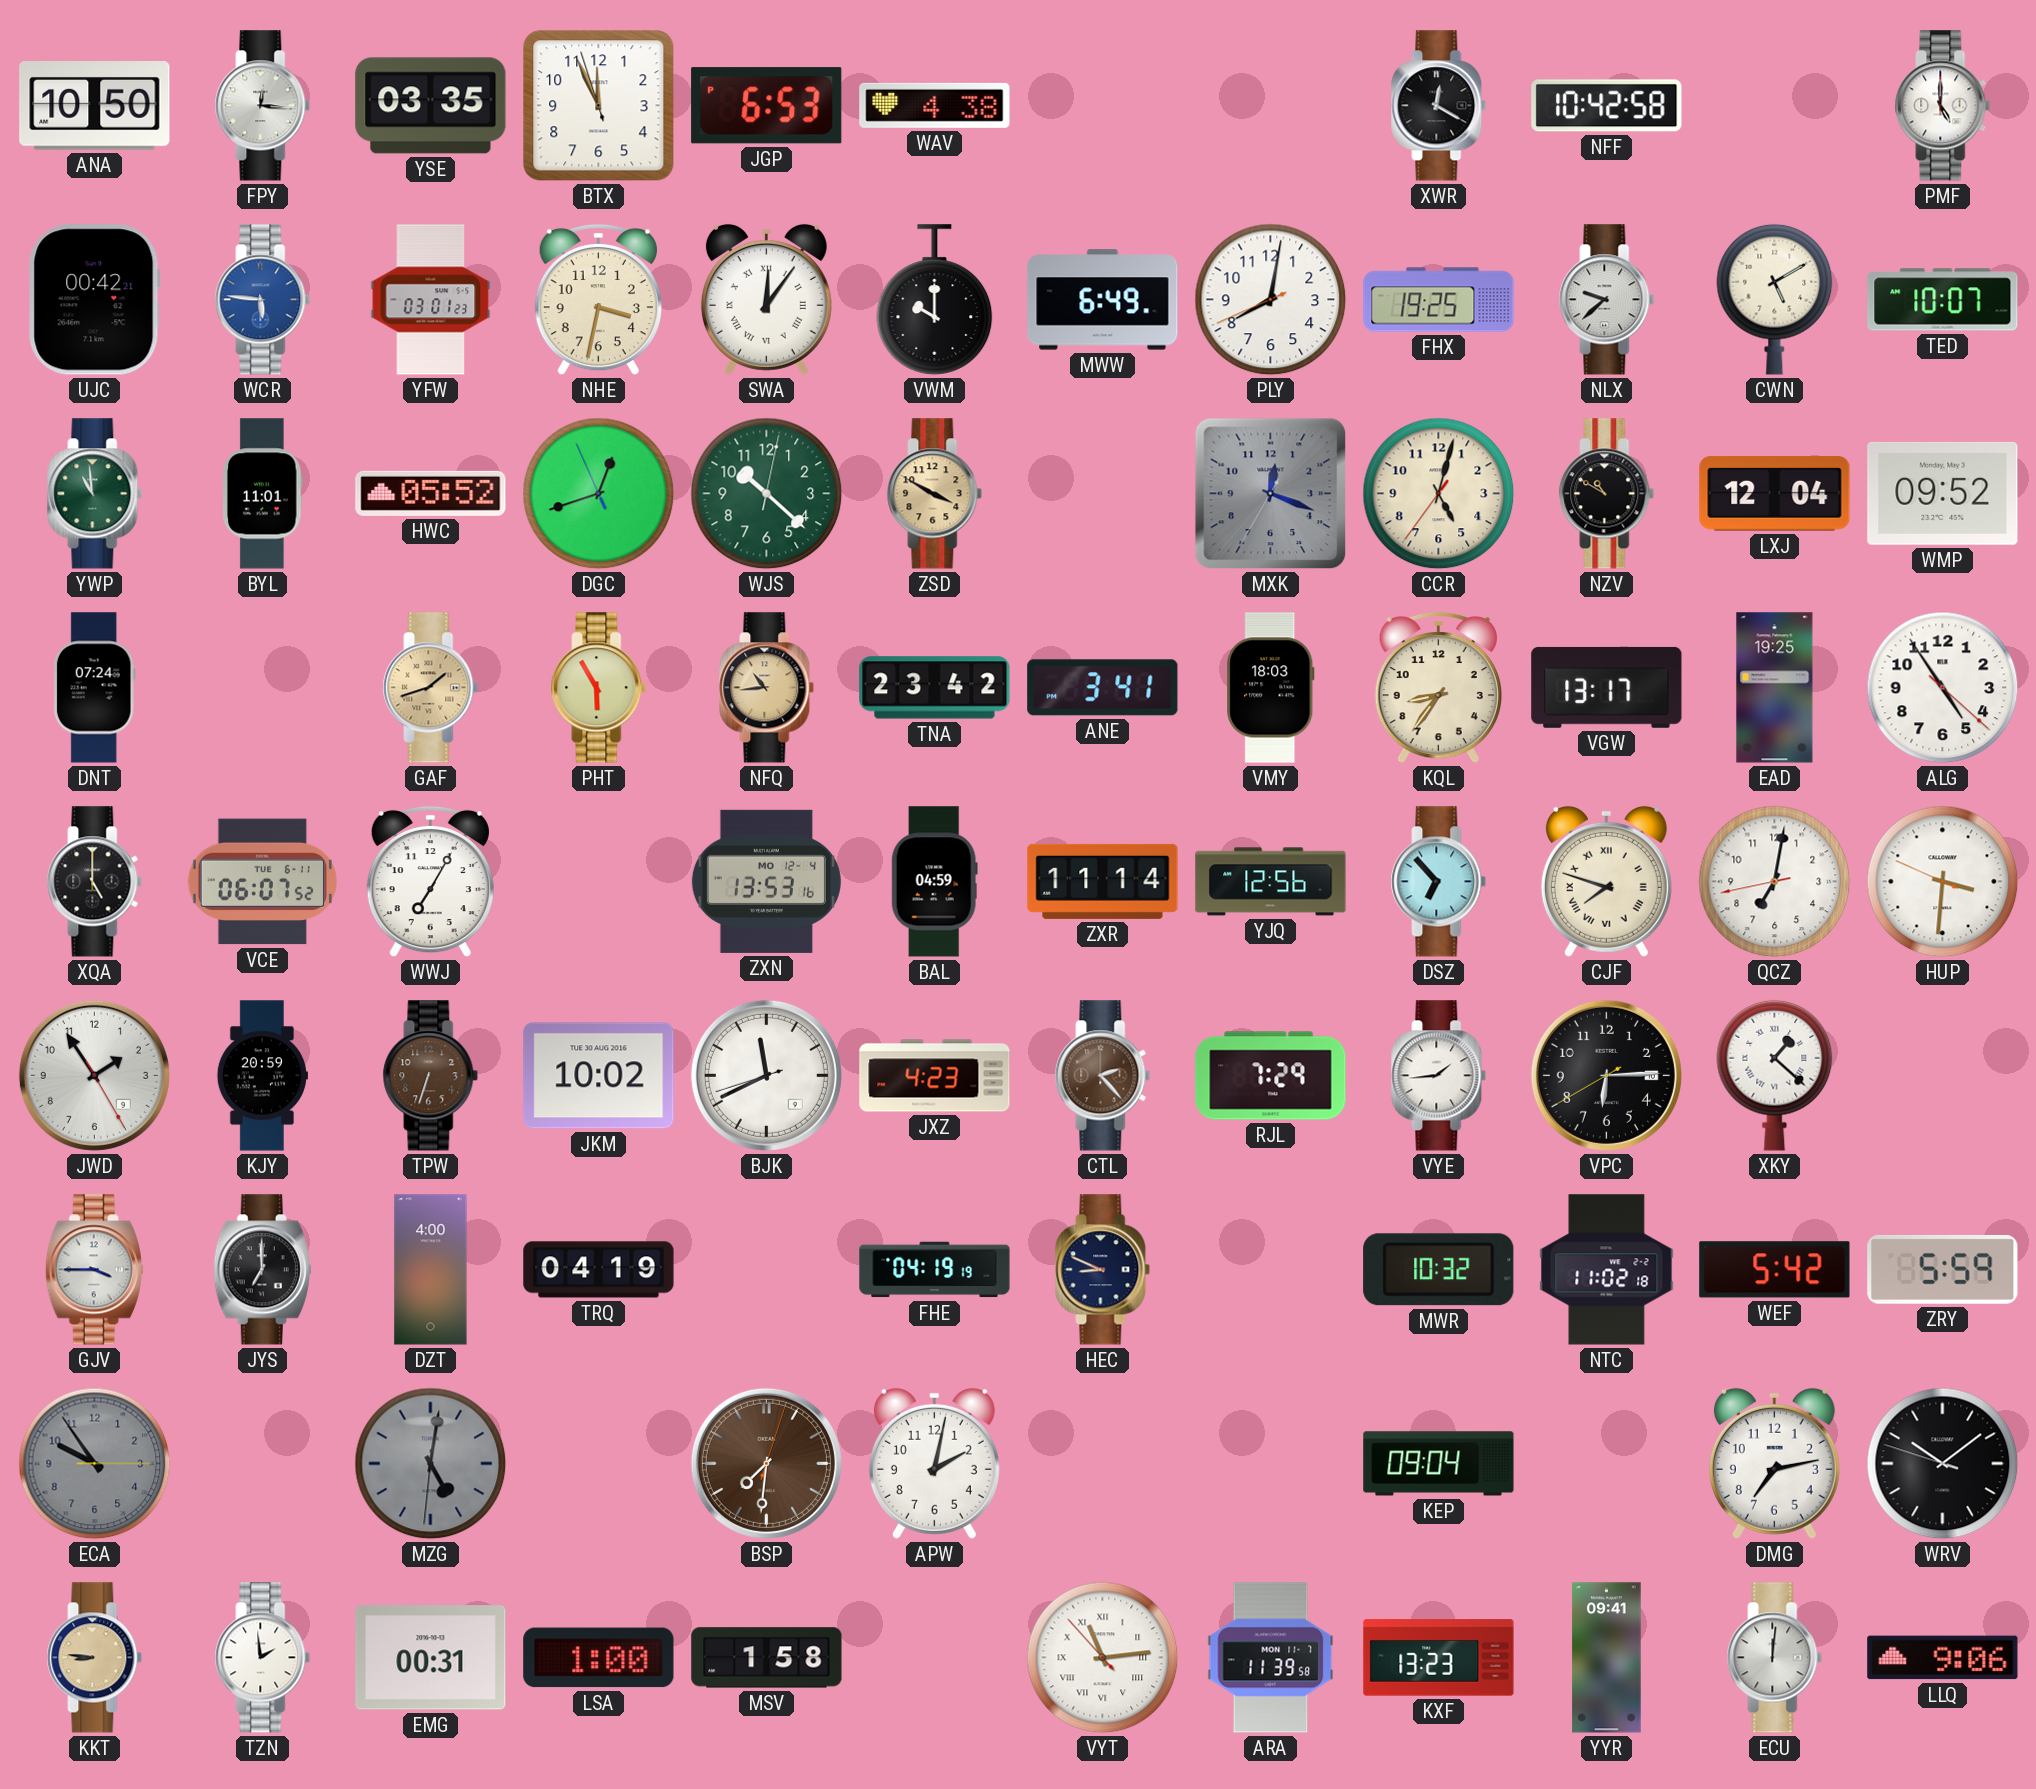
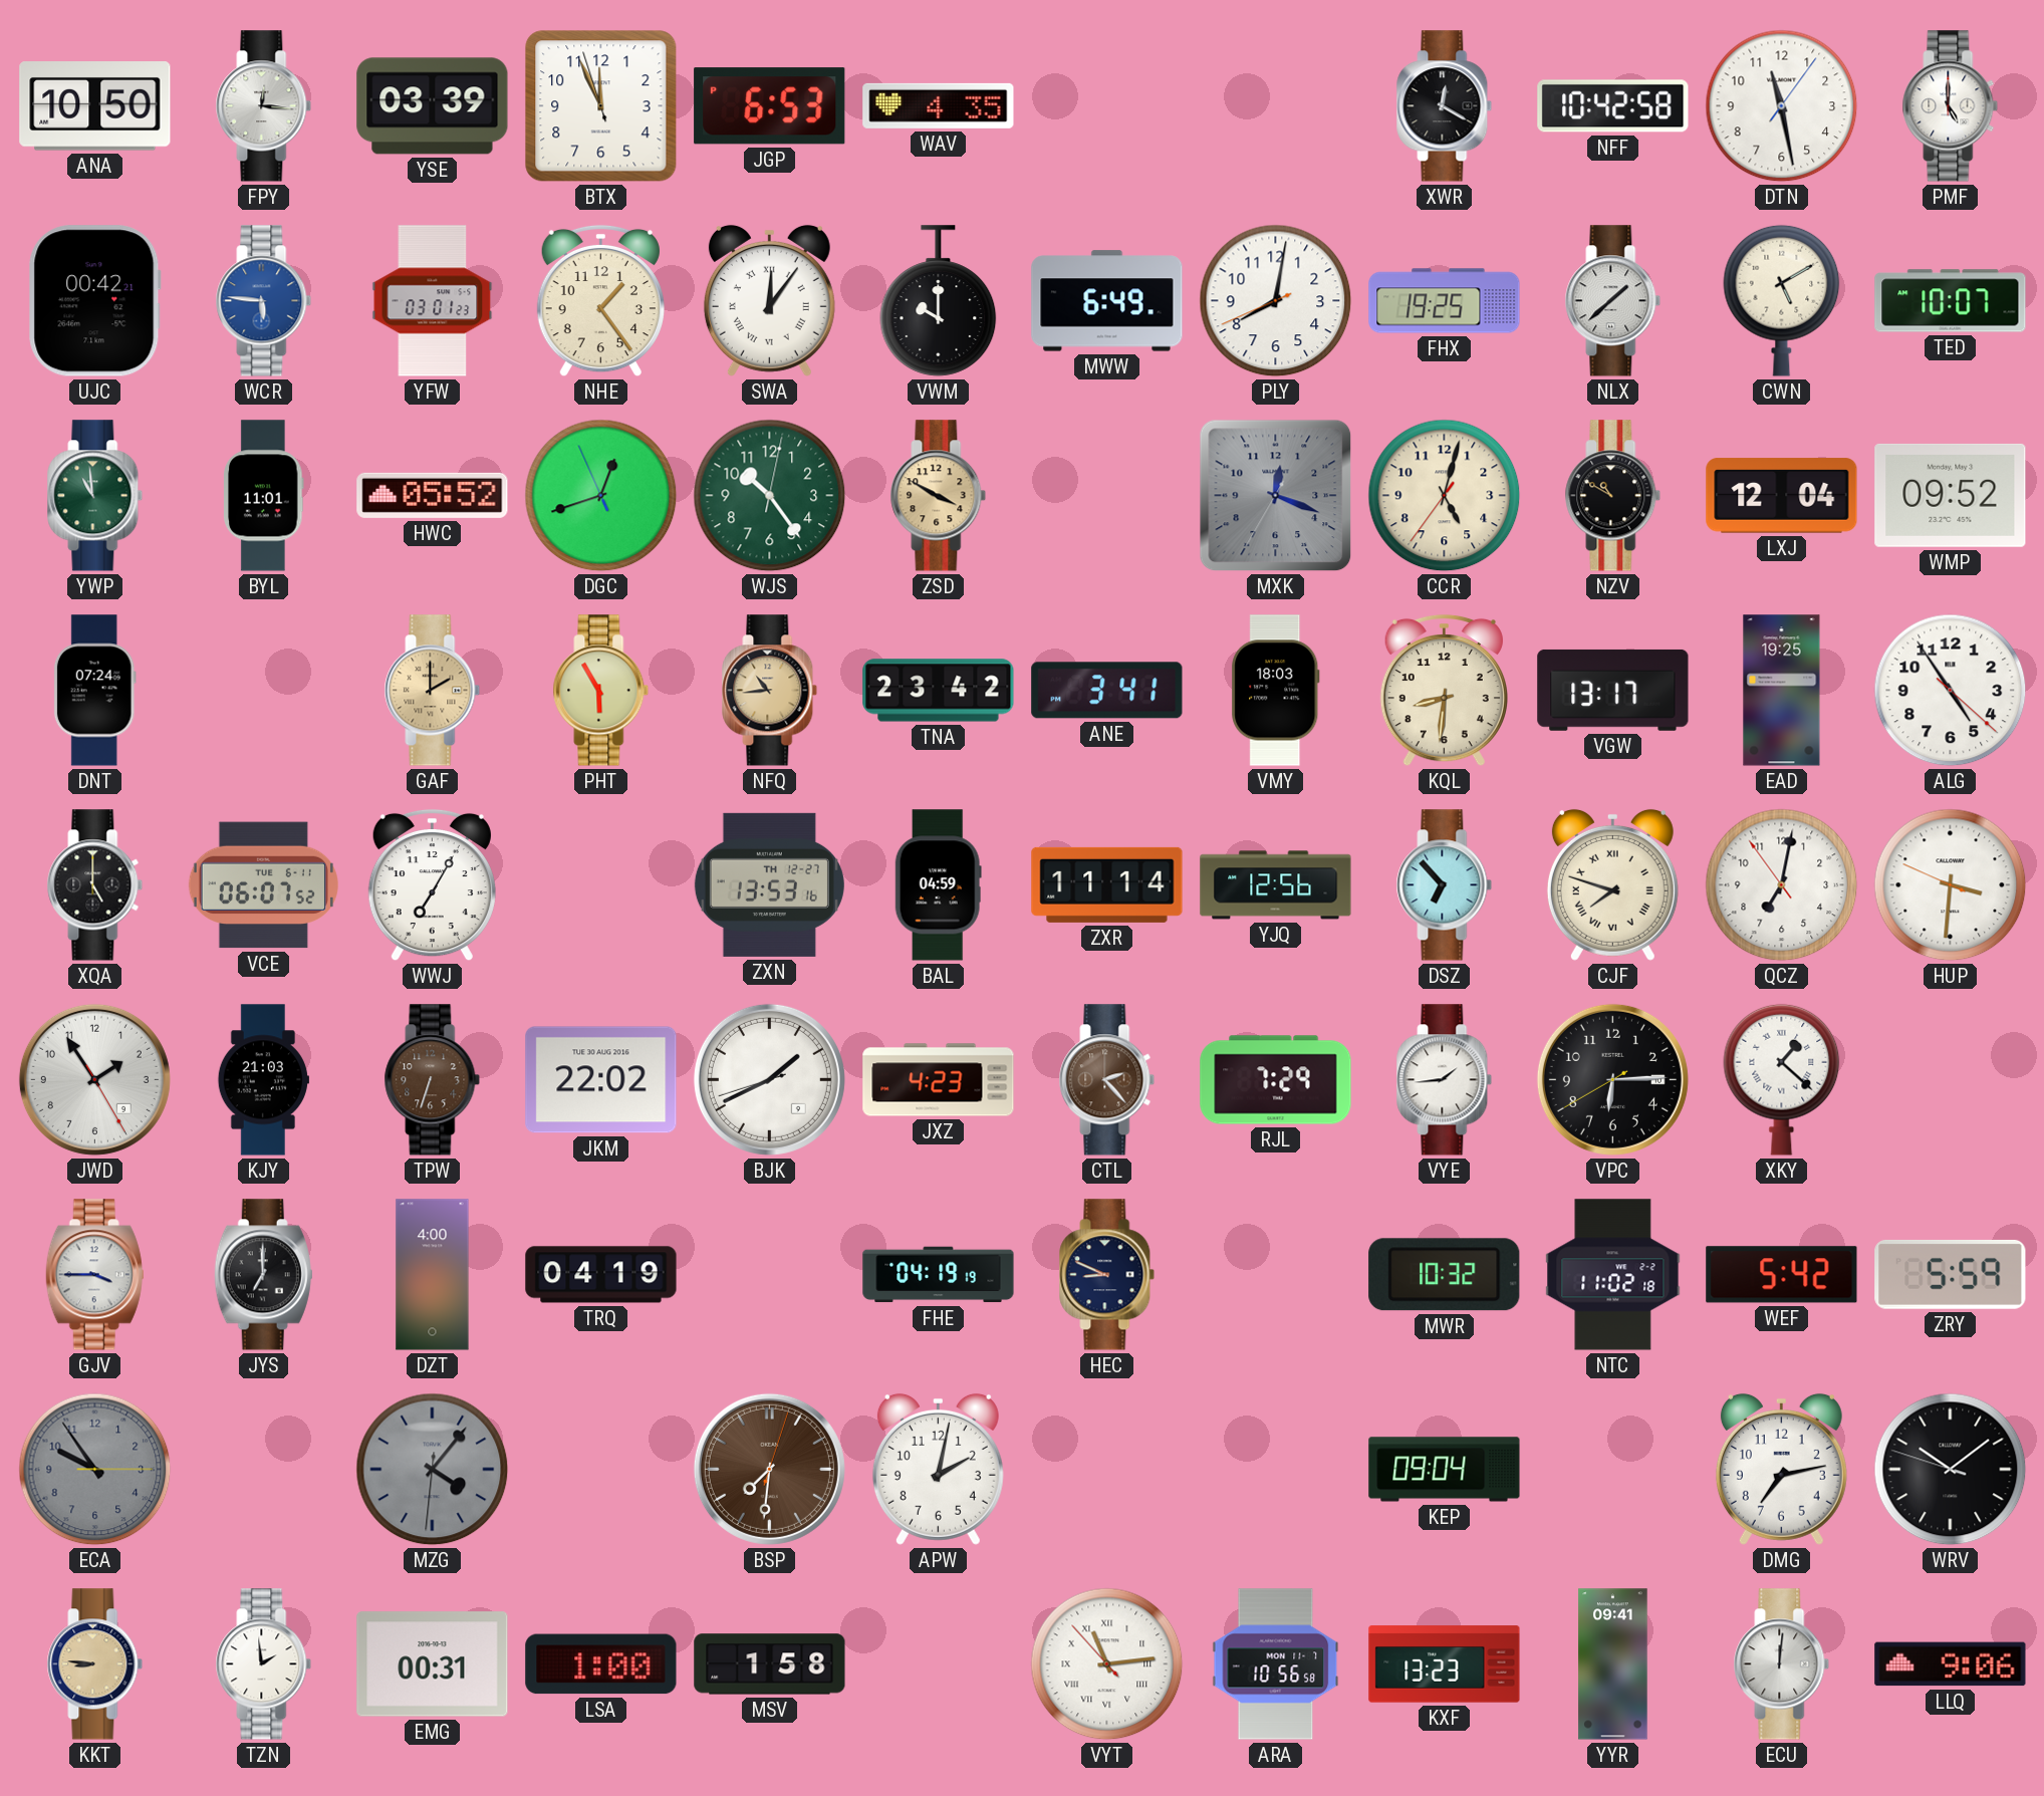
YSE: 03:35 -> 03:39
WAV: 4:38 -> 4:35
DTN: none -> 11:28
NHE: 3:32 -> 1:24
NLX: 9:38 -> 1:38
WJS: 10:22 -> 10:24
GAF: 1:42 -> 2:00
KQL: 8:36 -> 8:31
ZXN date: MO 12-4 -> TH 12-27
QCZ: 7:01:43 -> 7:01:54
KJY: 20:59 -> 21:03
JKM: 10:02 -> 22:02
BJK: 11:40 -> 1:40
MZG: 5:01 -> 4:06
ARA: 11:39 -> 10:56
